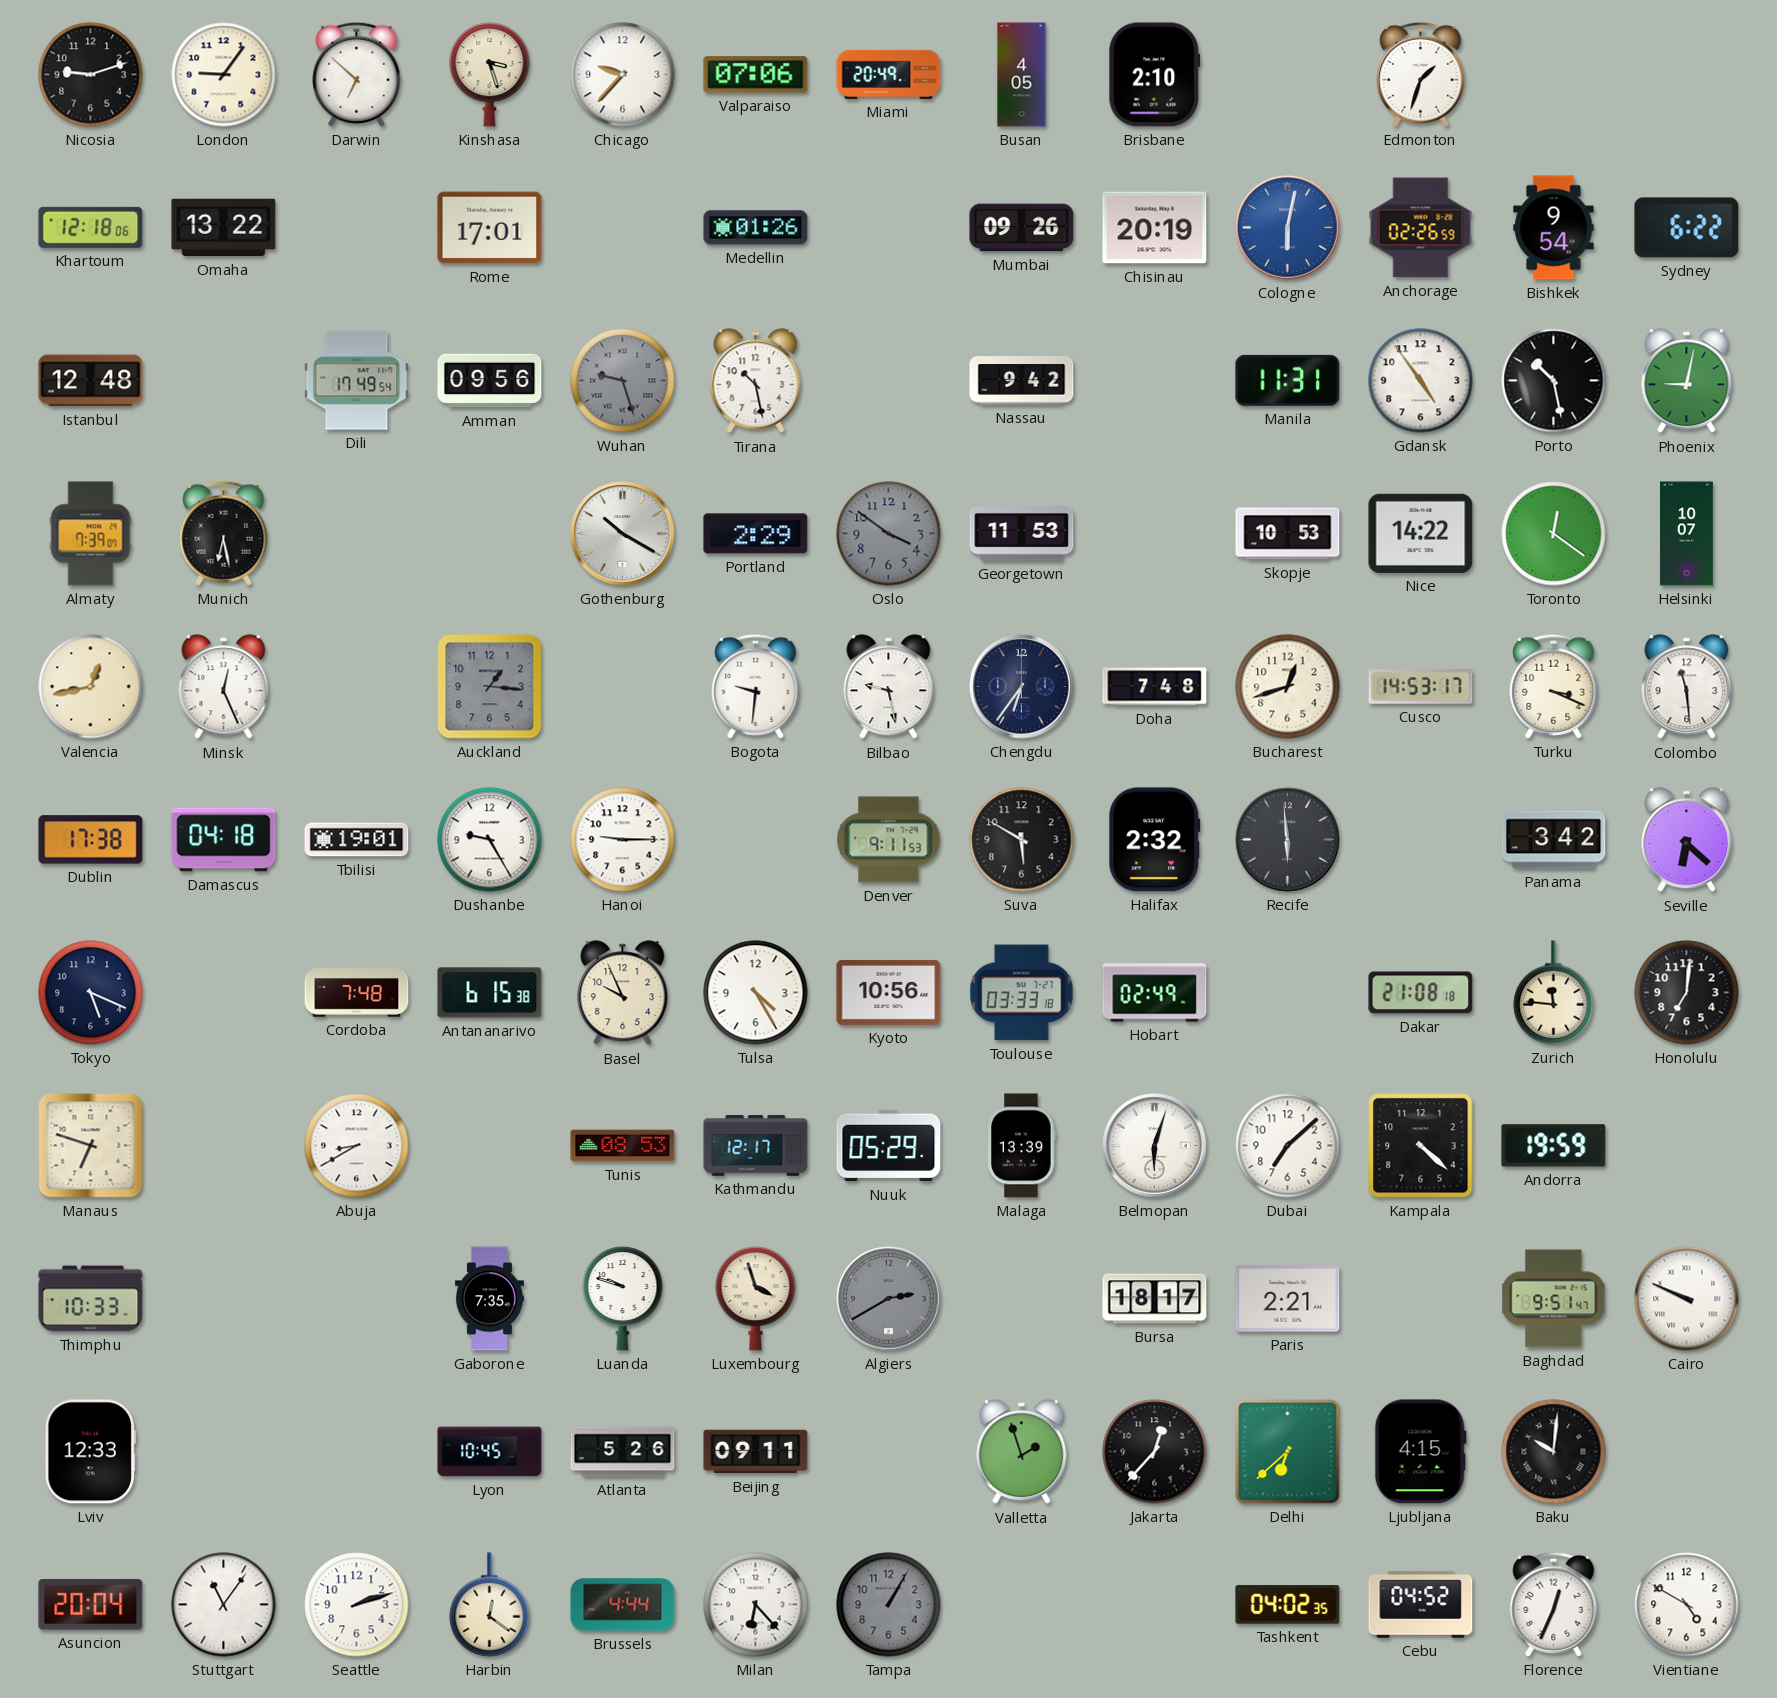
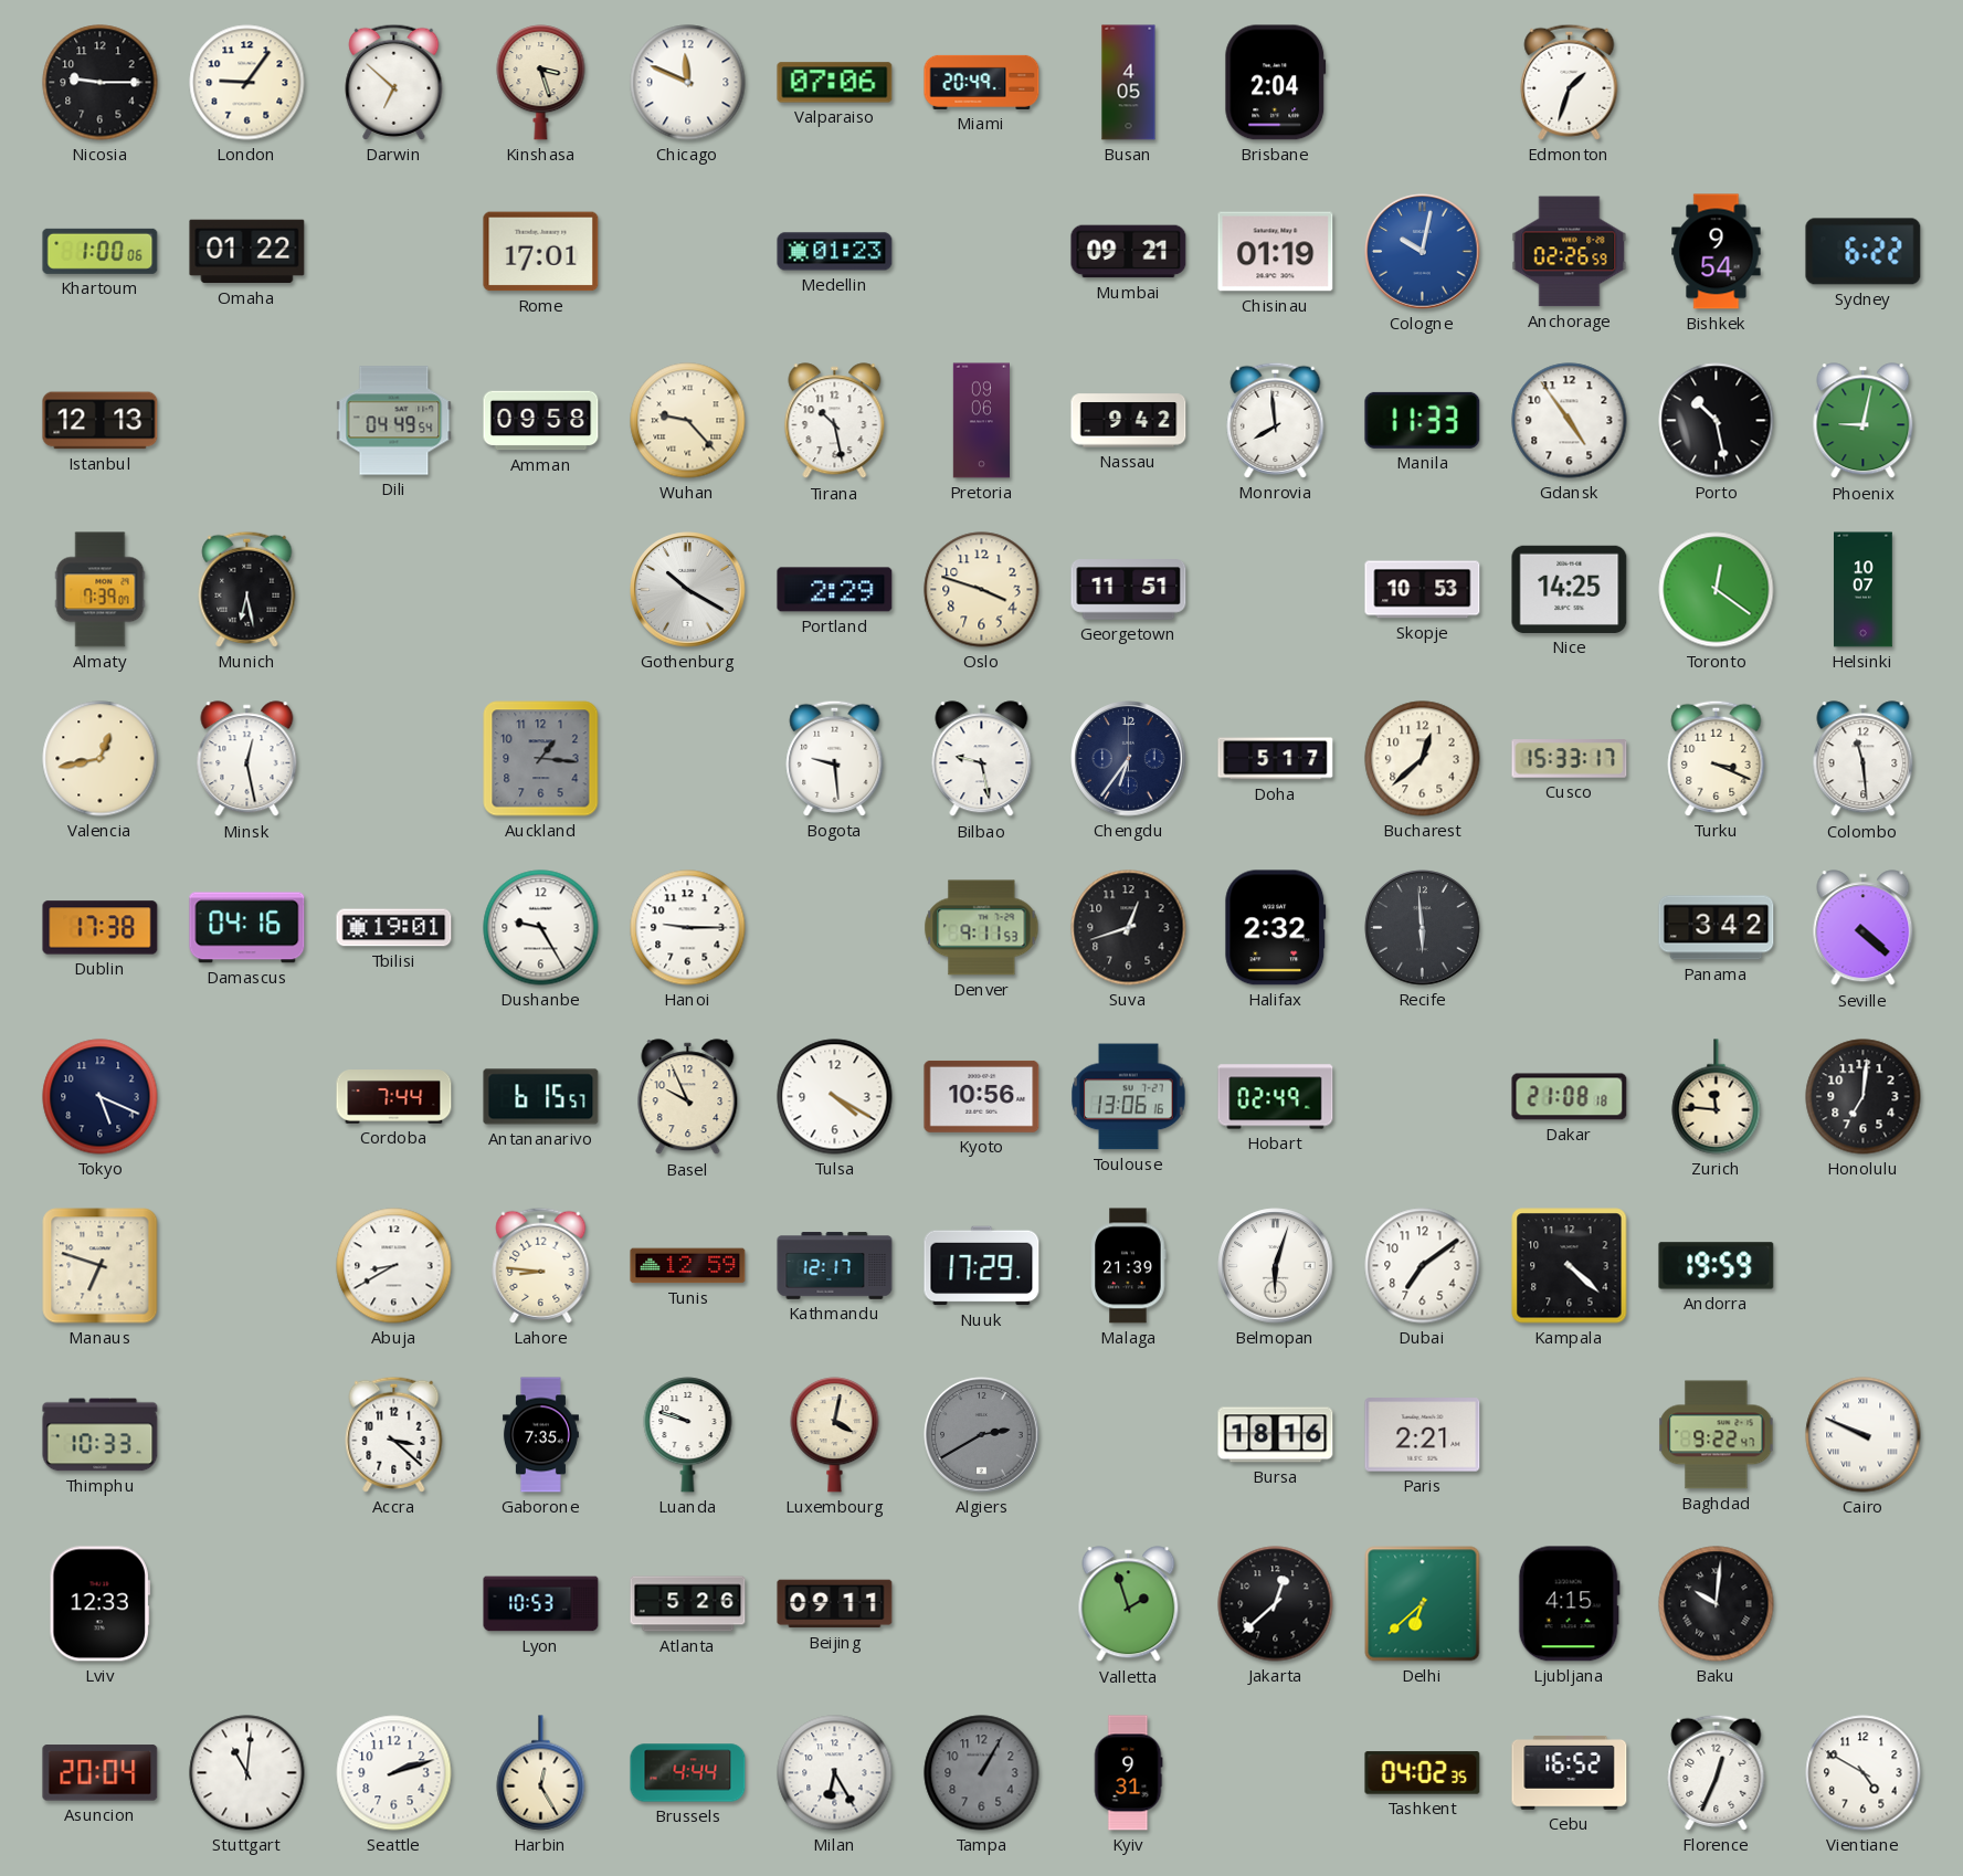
Nicosia: 9:12 -> 9:15
Chicago: 9:37 -> 11:49
Brisbane: 2:10 -> 2:04
Khartoum: 12:18 -> 1:00
Omaha: 13:22 -> 01:22
Medellin: 01:26 -> 01:23
Mumbai: 09:26 -> 09:21
Chisinau: 20:19 -> 01:19
Cologne: 6:02 -> 10:02
Istanbul: 12:48 -> 12:13
Dili: 17:49 -> 04:49
Amman: 09:56 -> 09:58
Wuhan: 9:27 -> 9:23
Wuhan dial: grey -> cream
Pretoria: none -> 09:06
Monrovia: none -> 7:59
Manila: 11:31 -> 11:33
Oslo: 3:51 -> 3:48
Oslo dial: grey -> cream
Georgetown: 11:53 -> 11:51
Nice: 14:22 -> 14:25
Minsk: 12:26 -> 12:28
Bogota: 9:31 -> 9:29
Doha: 7:48 -> 5:17
Bucharest: 12:42 -> 12:38
Cusco: 14:53 -> 15:33
Damascus: 04:18 -> 04:16
Suva: 5:50 -> 12:42
Seville: 6:22 -> 4:22
Cordoba: 7:48 -> 7:44
Antananarivo: 6:15:38 -> 6:15:57
Tulsa: 4:25 -> 4:20
Toulouse: 03:33 -> 13:06
Lahore: none -> 8:46
Tunis: 08:53 -> 12:59
Nuuk: 05:29 -> 17:29
Malaga: 13:39 -> 21:39
Dubai: 7:08 -> 7:09
Accra: none -> 3:22
Luxembourg: 3:57 -> 4:02
Bursa: 18:17 -> 18:16
Baghdad: 9:51 -> 9:22
Lyon: 10:45 -> 10:53
Jakarta: 12:37 -> 12:38
Stuttgart: 11:06 -> 11:01
Harbin: 12:21 -> 12:25
Milan: 6:23 -> 6:25
Kyiv: none -> 9:31
Cebu: 04:52 -> 16:52
